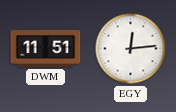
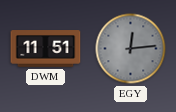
EGY dial: white -> grey
